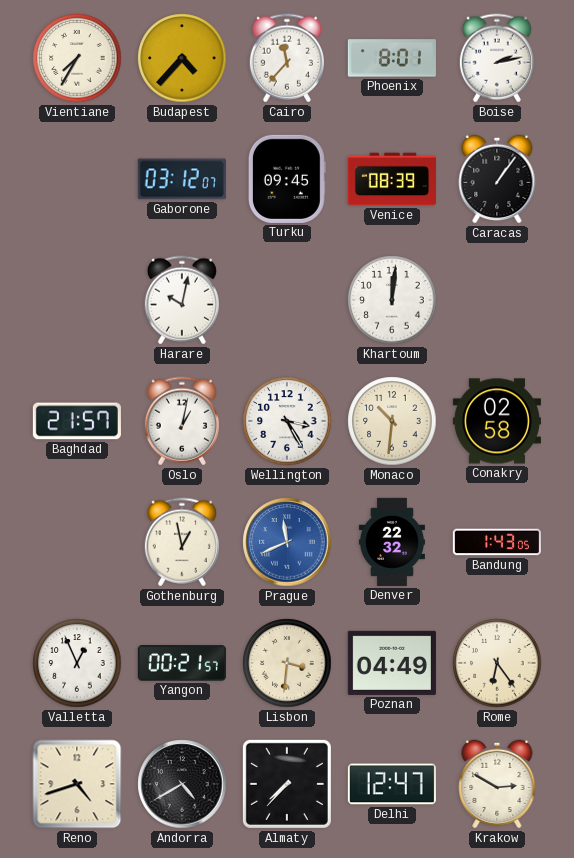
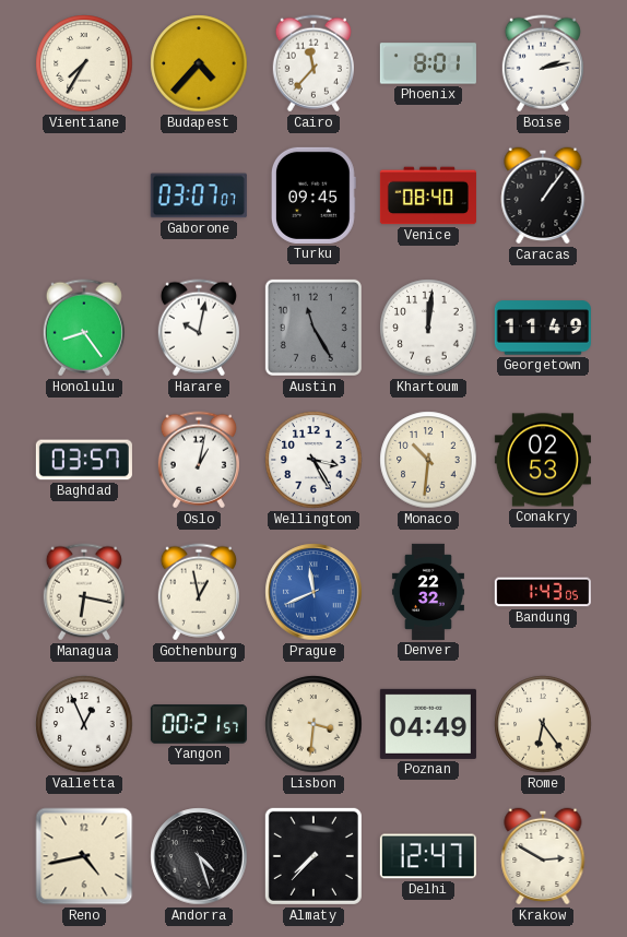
Gaborone: 03:12 -> 03:07
Venice: 08:39 -> 08:40
Honolulu: none -> 8:24
Austin: none -> 11:25
Georgetown: none -> 11:49
Baghdad: 21:57 -> 03:57
Conakry: 02:58 -> 02:53
Managua: none -> 6:17
Reno: 4:42 -> 4:43
Andorra: 4:40 -> 4:27
